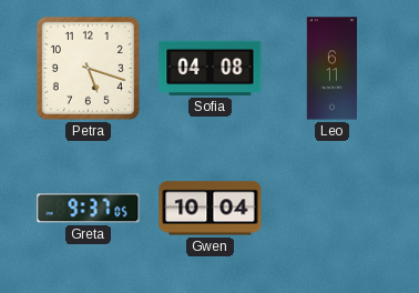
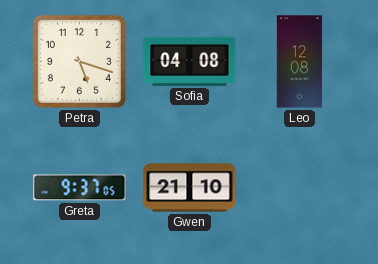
Leo: 6:11 -> 12:08
Gwen: 10:04 -> 21:10
